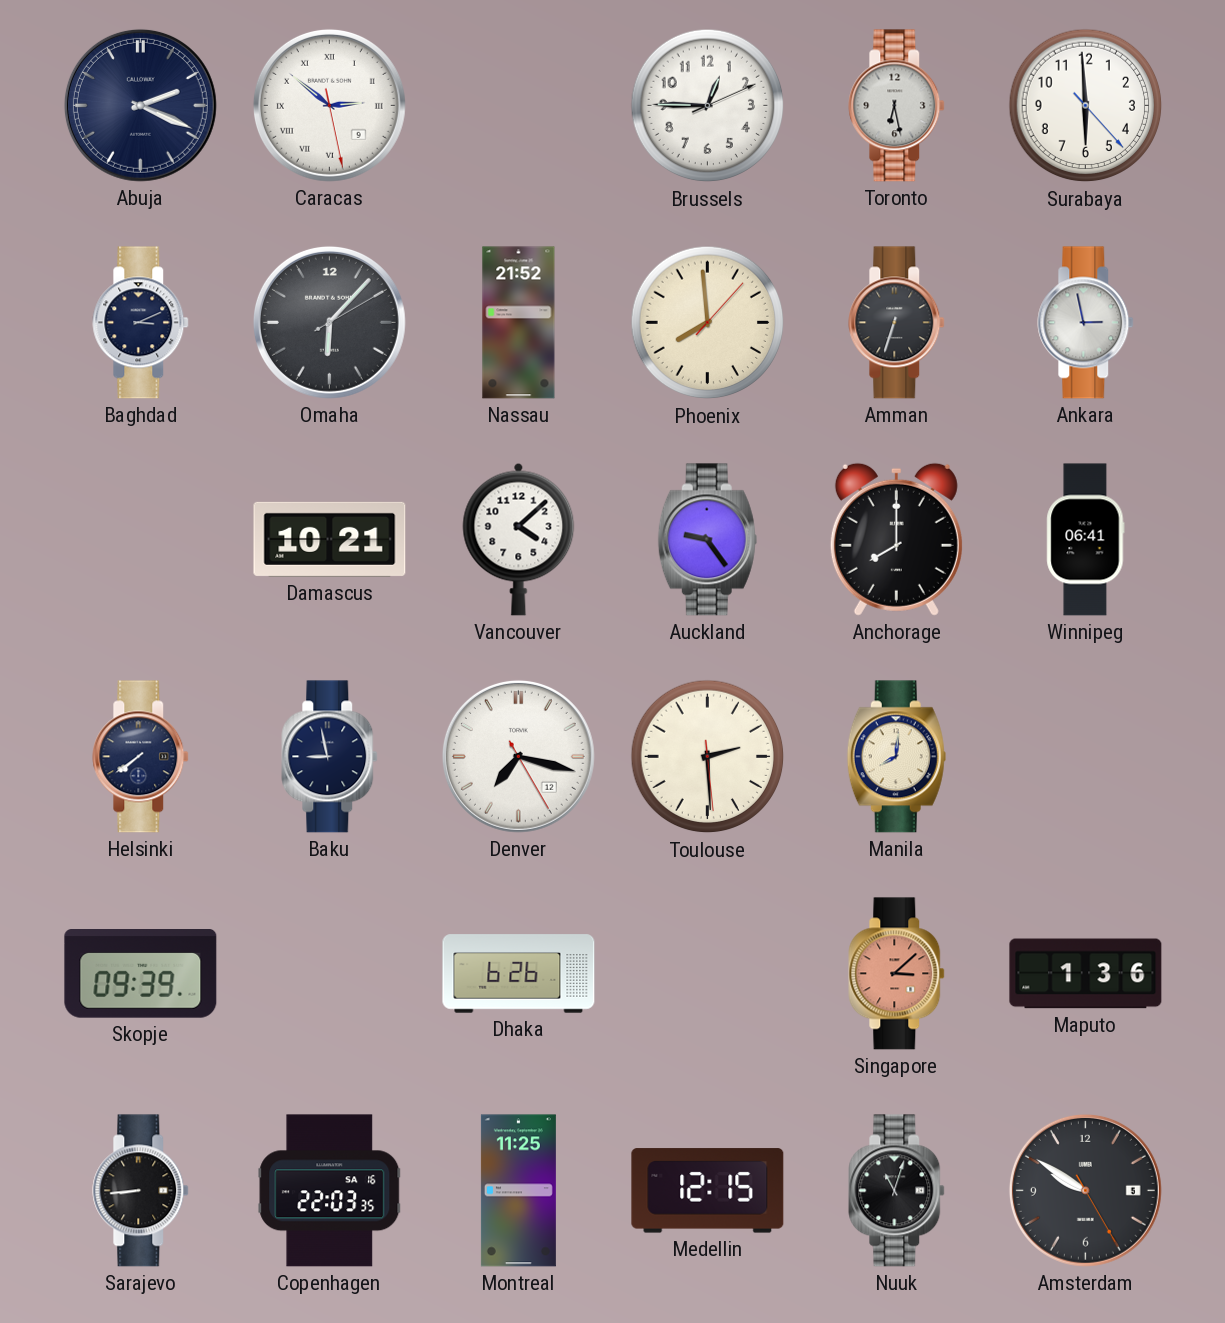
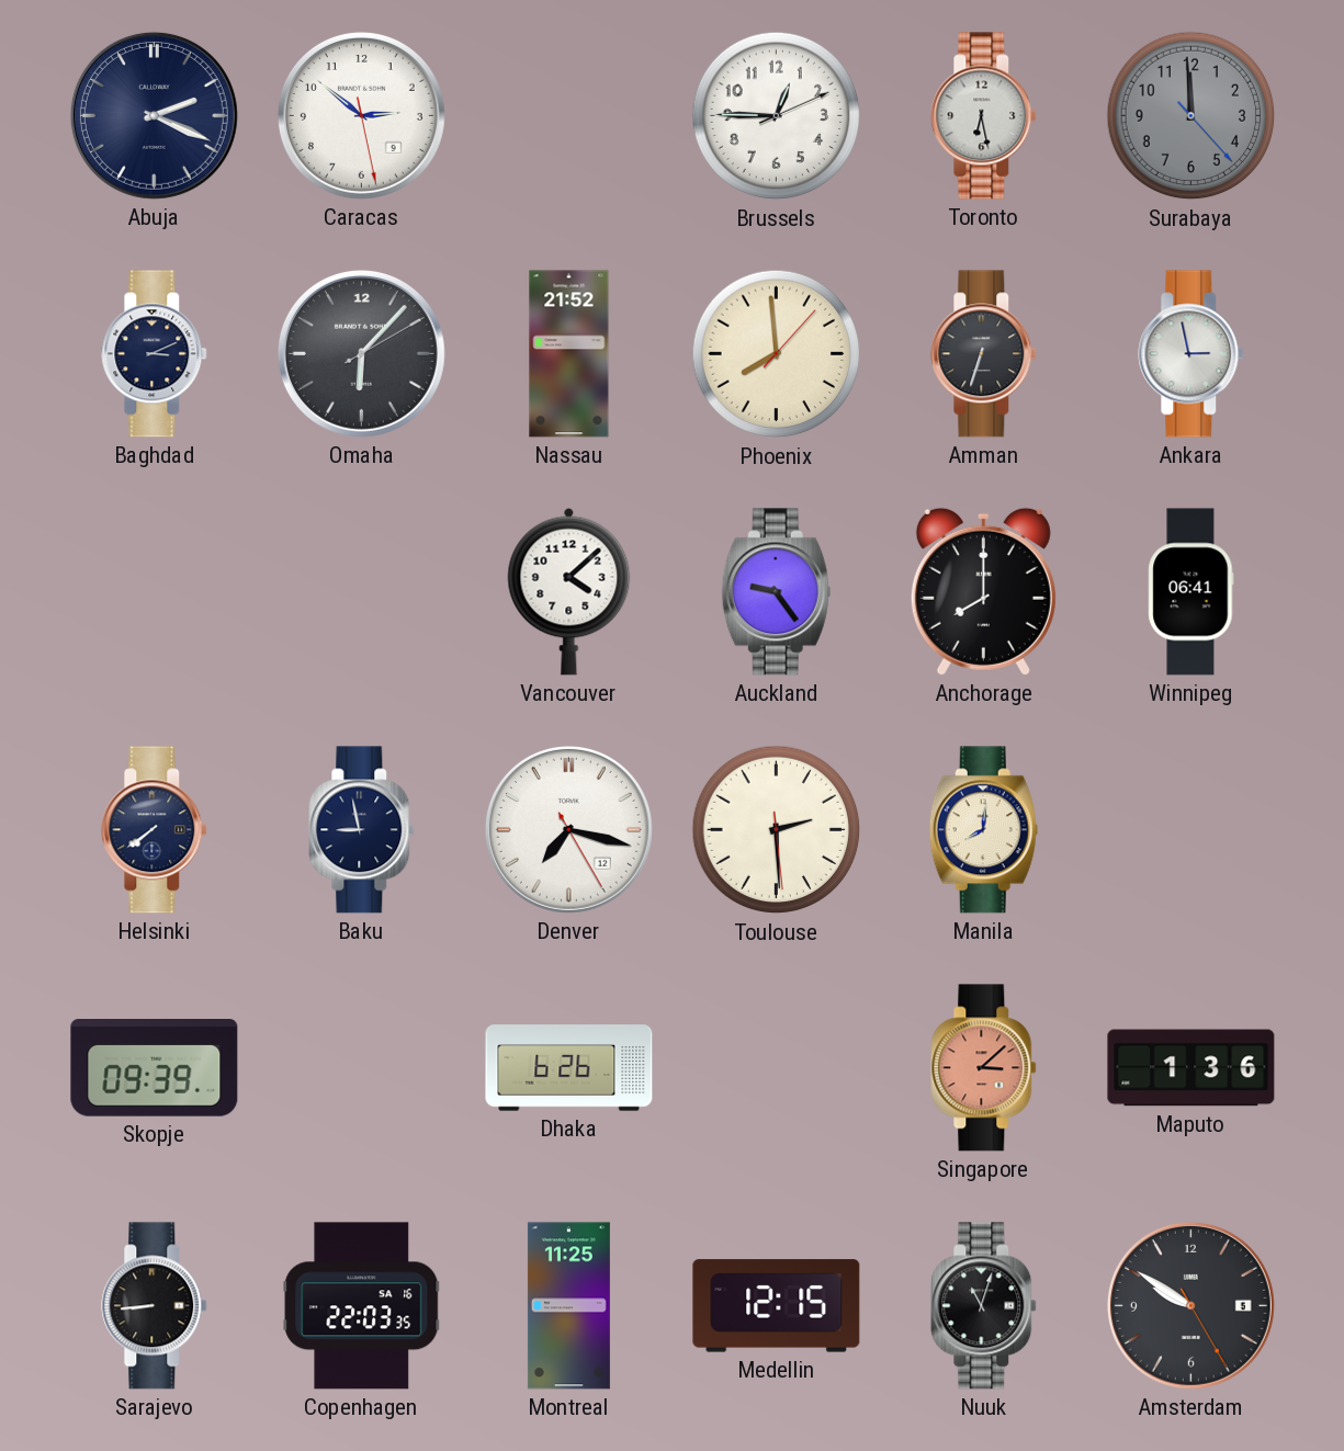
Caracas numerals: Roman -> Arabic
Surabaya: 5:59 -> 11:59
Surabaya dial: white -> grey
Damascus: 10:21 -> none
